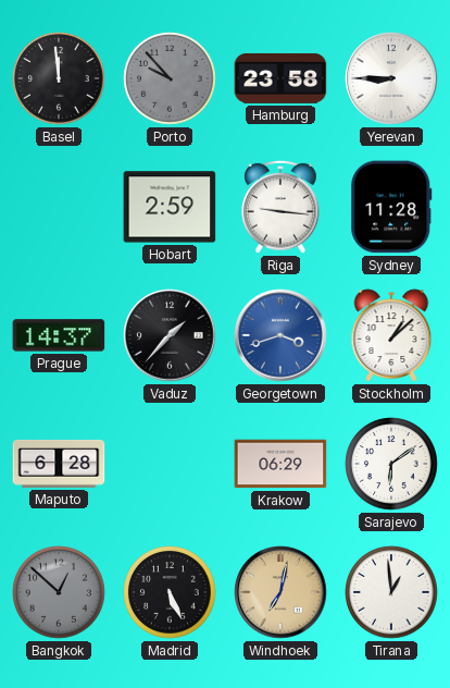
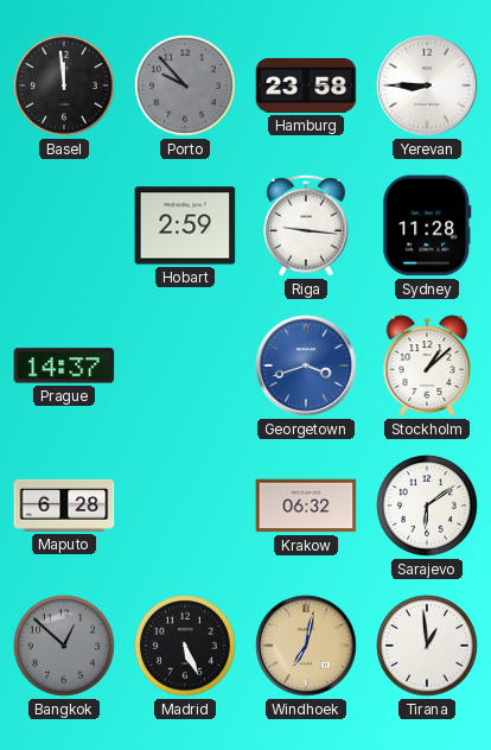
Vaduz: 1:37 -> none
Krakow: 06:29 -> 06:32
